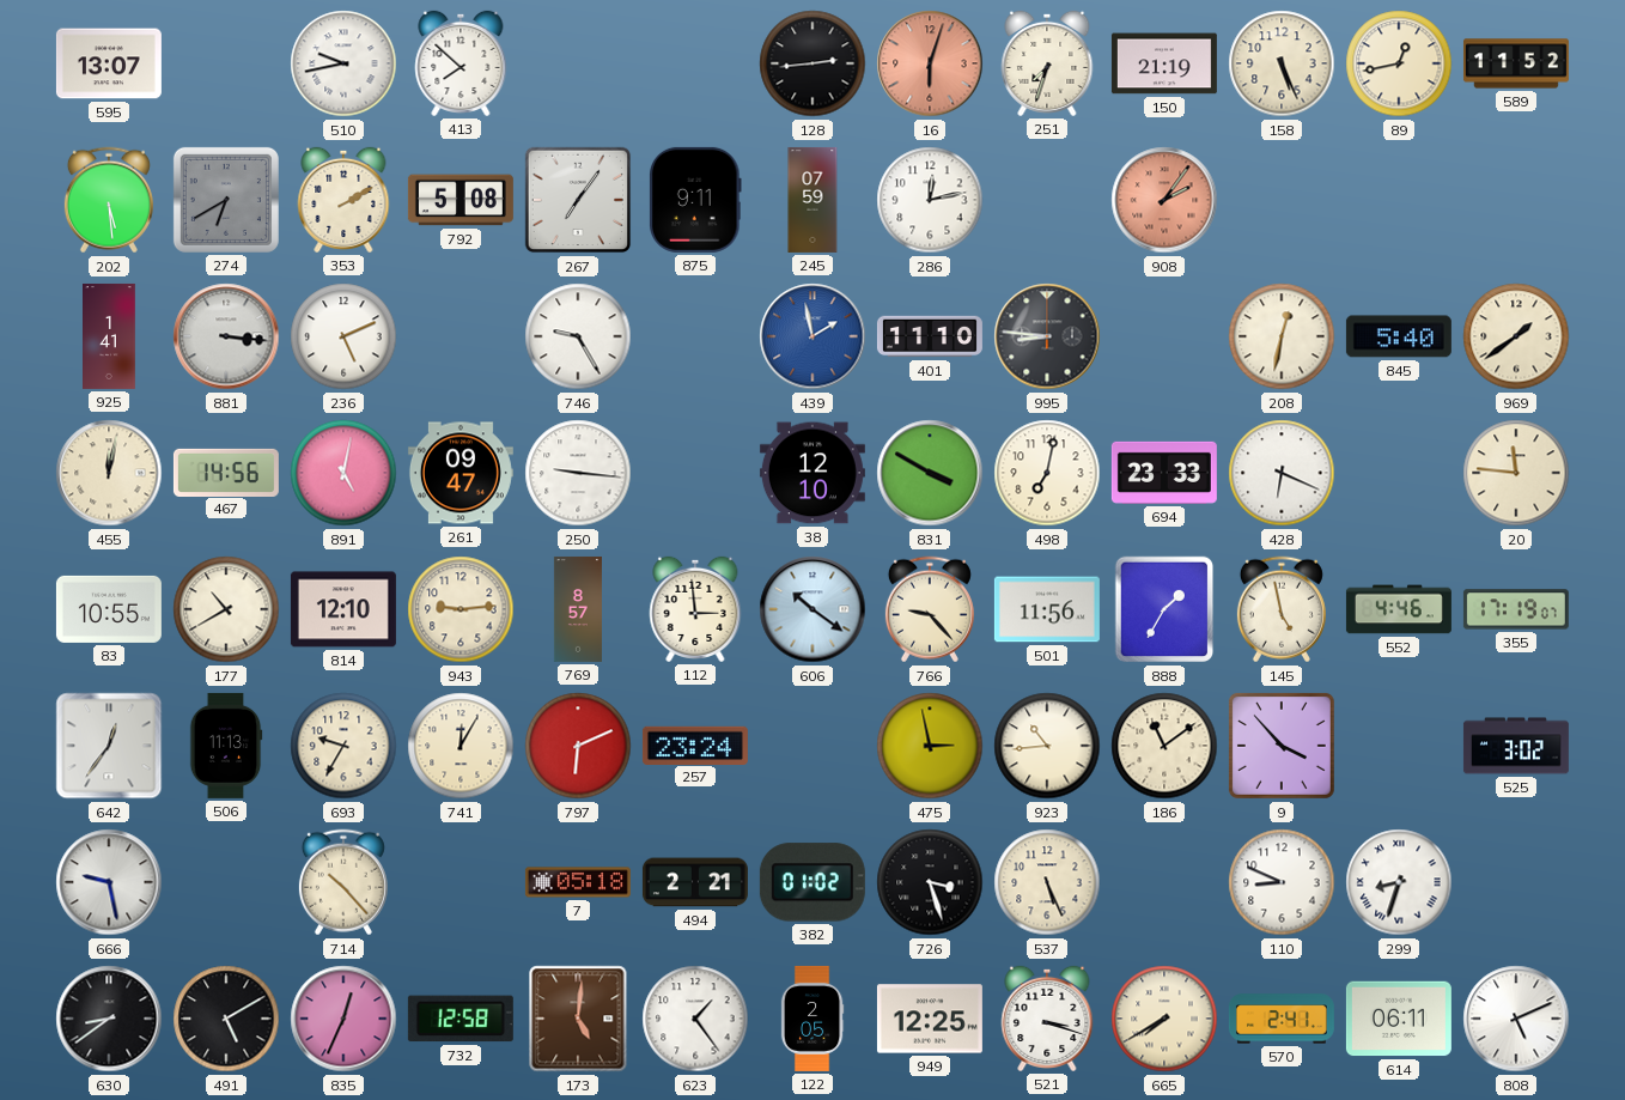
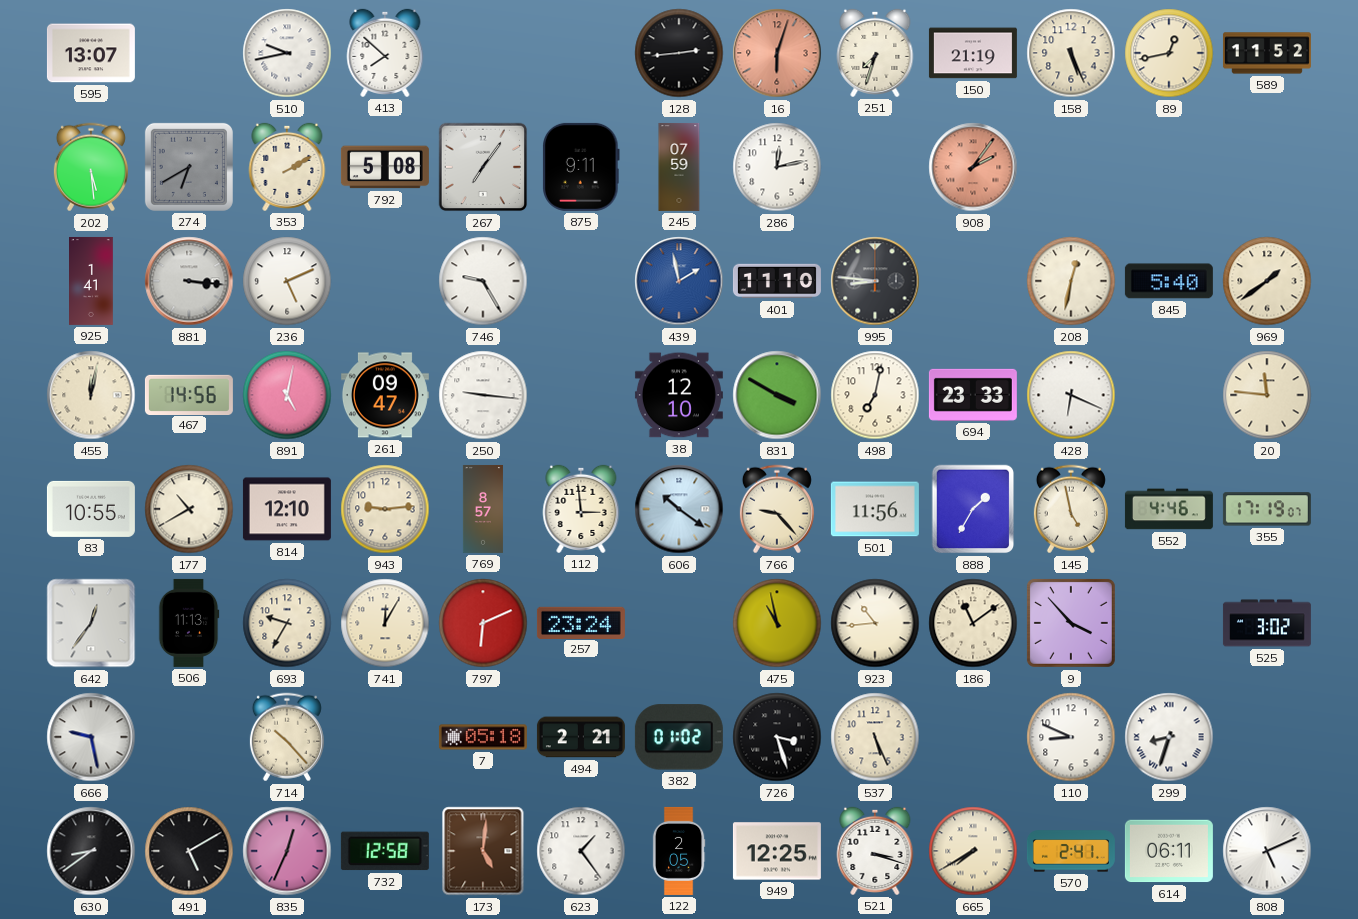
475: 2:58 -> 10:58
